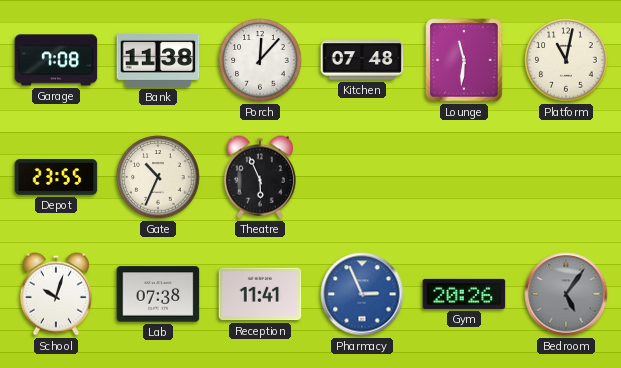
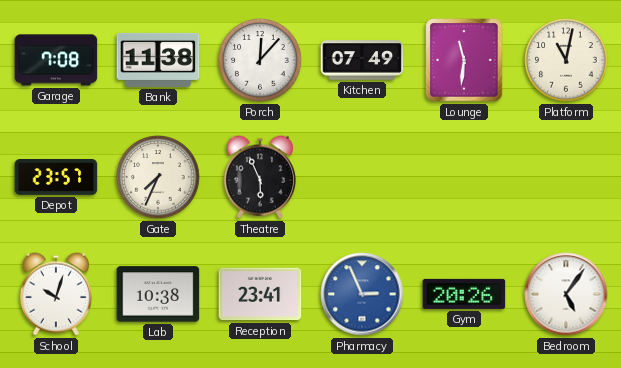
Kitchen: 07:48 -> 07:49
Depot: 23:55 -> 23:57
Gate: 10:34 -> 7:34
Lab: 07:38 -> 10:38
Reception: 11:41 -> 23:41
Bedroom dial: grey -> white
